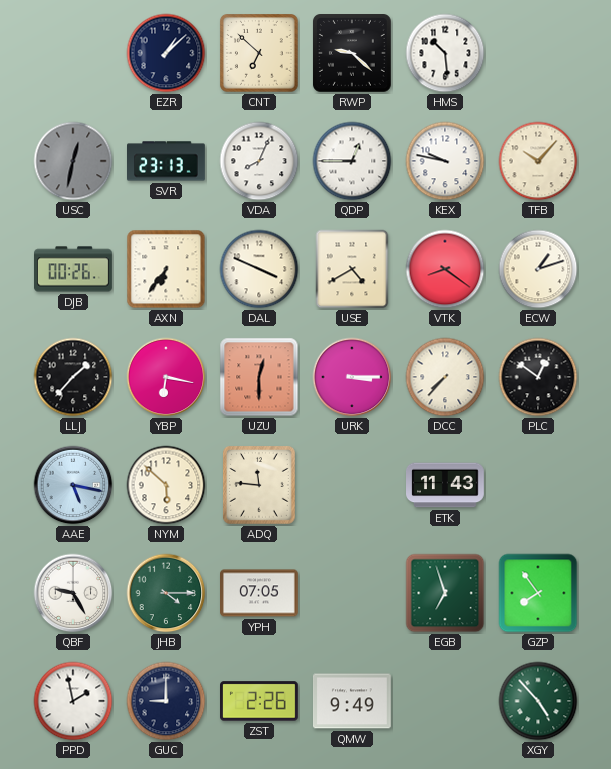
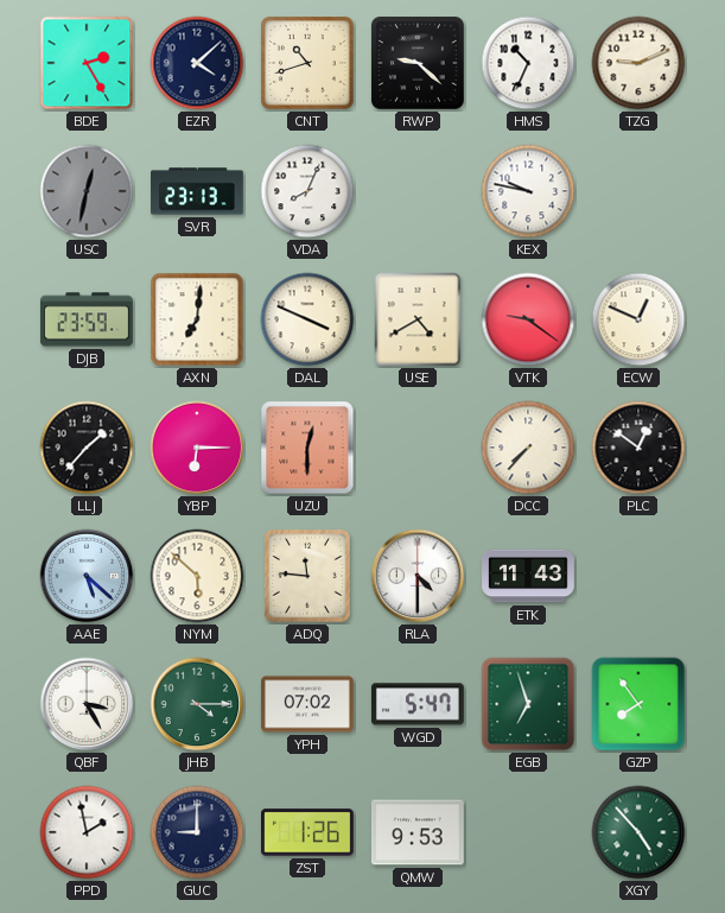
BDE: none -> 2:25
EZR: 1:08 -> 4:08
CNT: 6:52 -> 10:42
HMS: 10:29 -> 10:34
TZG: none -> 9:11
QDP: 12:45 -> none
TFB: 10:07 -> none
DJB: 00:26 -> 23:59
AXN: 6:36 -> 7:01
VTK: 8:21 -> 9:21
ECW: 1:12 -> 12:49
YBP: 6:17 -> 6:15
URK: 3:15 -> none
AAE: 5:17 -> 5:22
RLA: none -> 4:30
QBF: 9:25 -> 3:25
YPH: 07:05 -> 07:02
WGD: none -> 5:47
ZST: 2:26 -> 1:26
QMW: 9:49 -> 9:53
